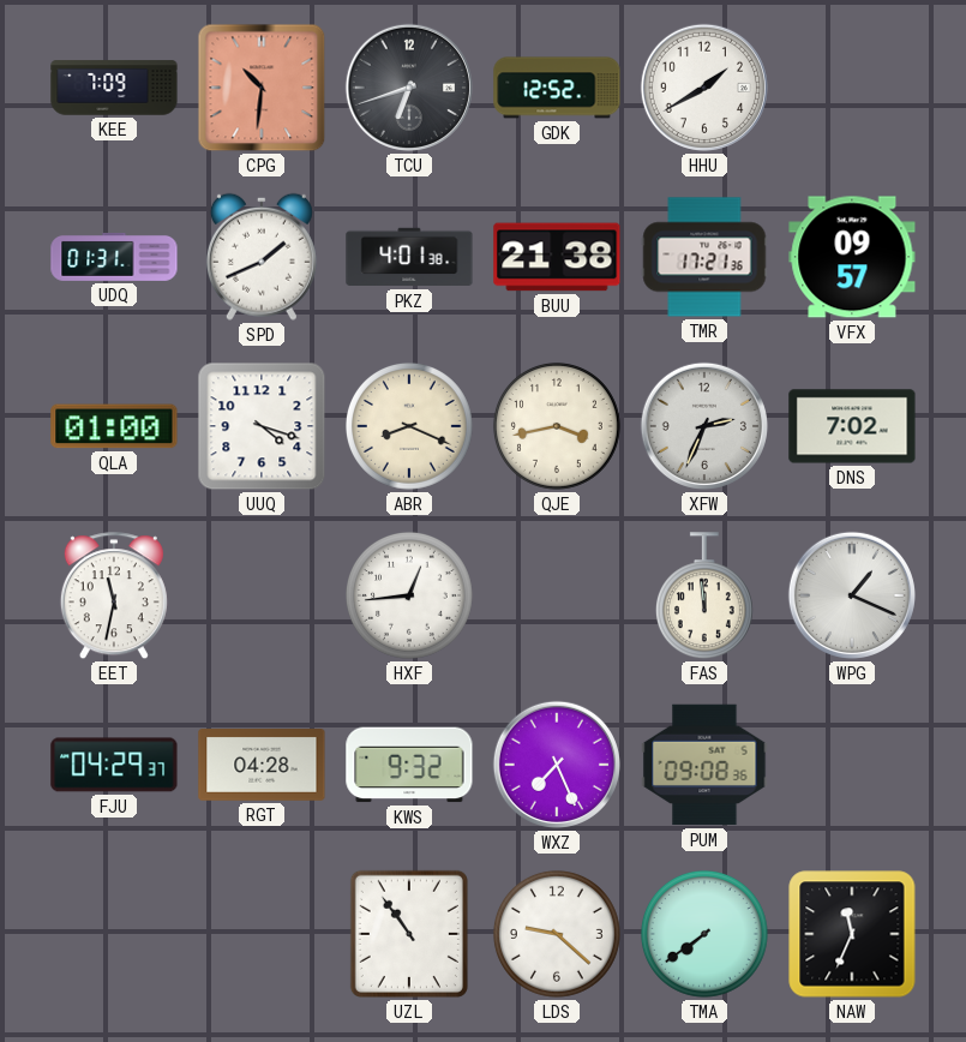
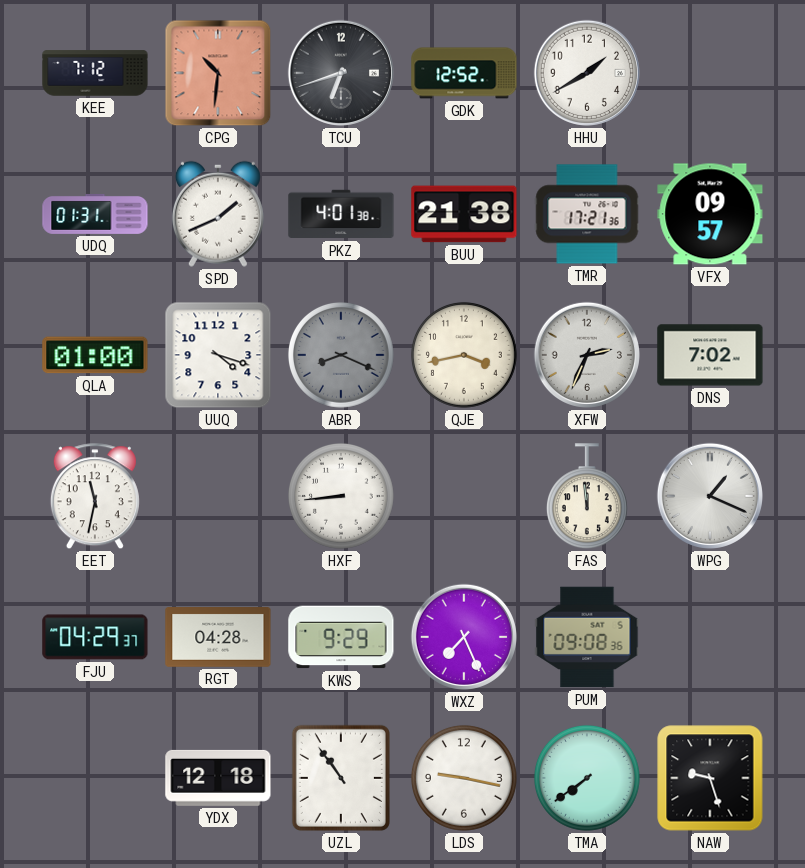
KEE: 7:09 -> 7:12
ABR dial: cream -> grey
HXF: 12:44 -> 8:44
KWS: 9:32 -> 9:29
YDX: none -> 12:18
LDS: 9:22 -> 9:17
NAW: 11:34 -> 9:27
